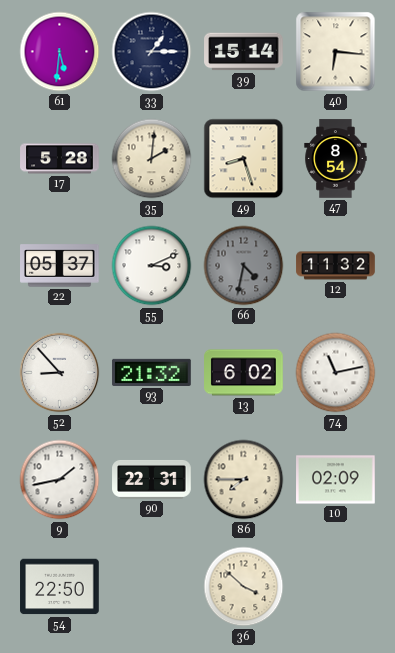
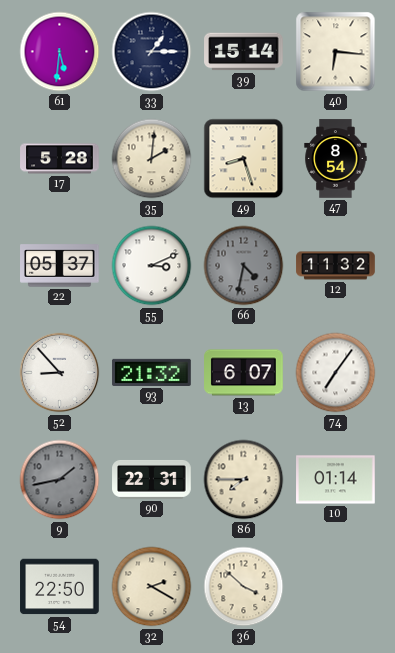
13: 6:02 -> 6:07
74: 11:13 -> 7:06
9 dial: white -> grey
10: 02:09 -> 01:14
32: none -> 2:20
